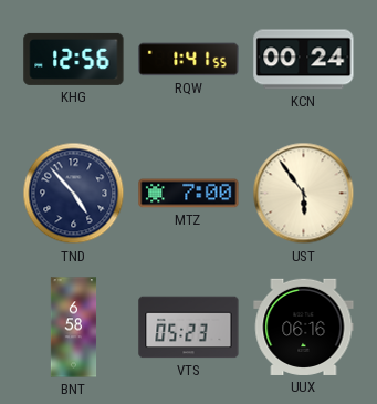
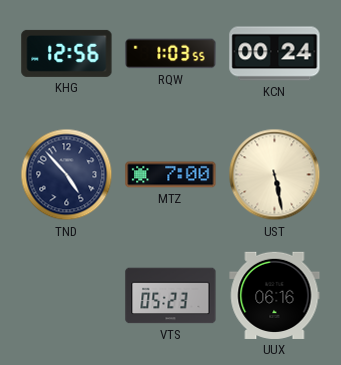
RQW: 1:41 -> 1:03
UST: 5:54 -> 5:28
BNT: 6:58 -> none
